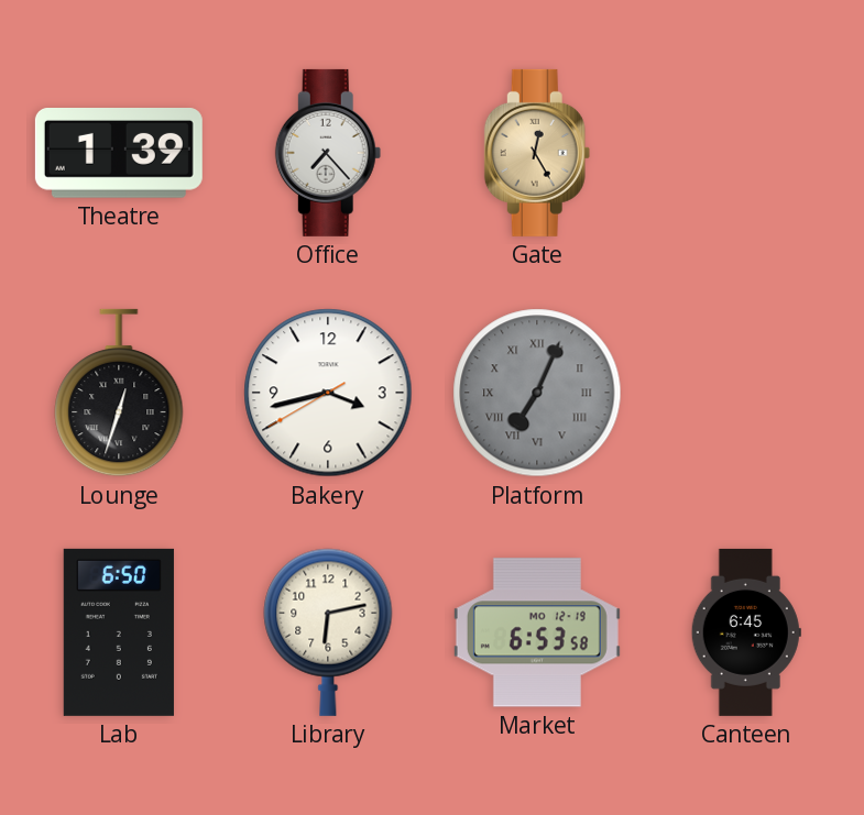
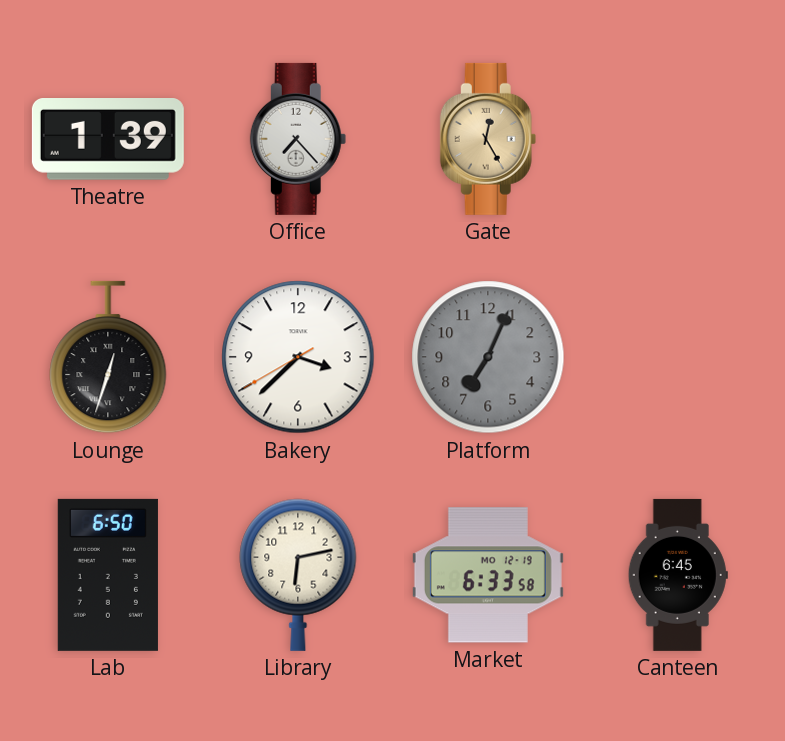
Bakery: 3:42 -> 3:37
Platform numerals: Roman -> Arabic
Market: 6:53 -> 6:33
